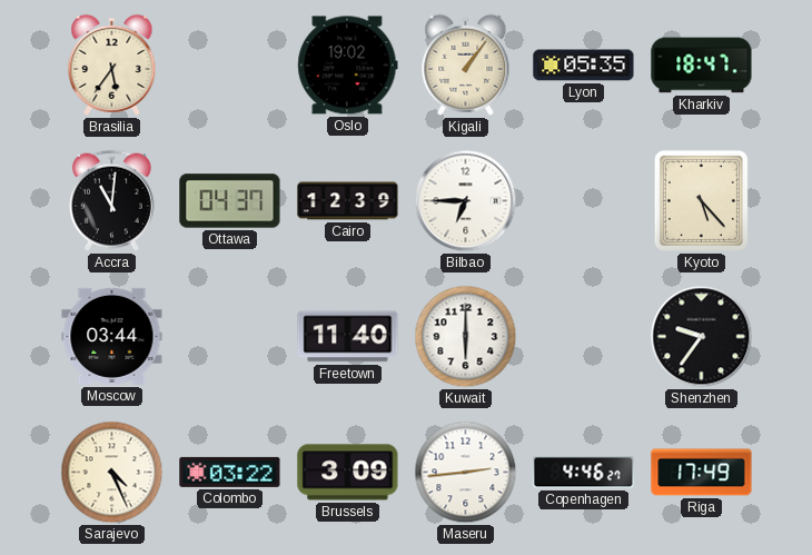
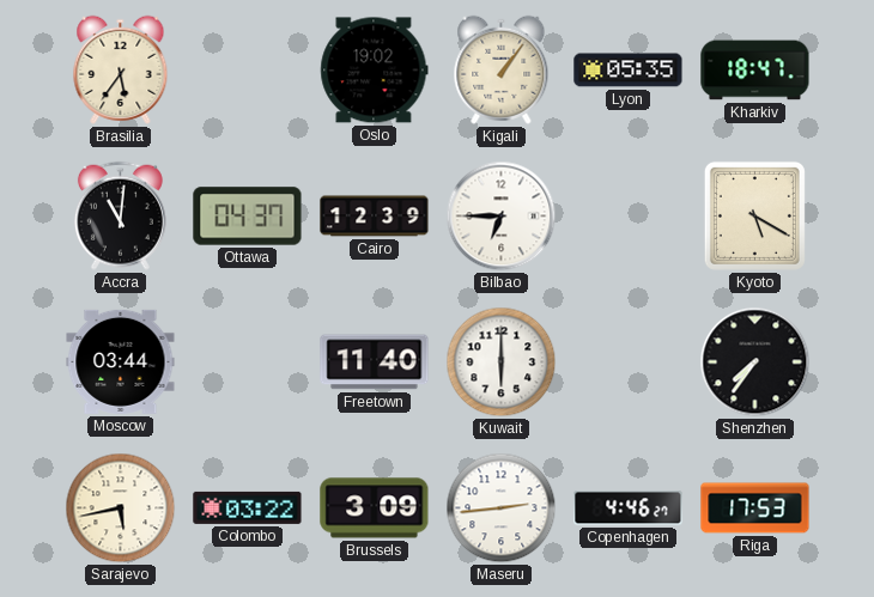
Kyoto: 5:23 -> 5:20
Shenzhen: 9:36 -> 7:36
Sarajevo: 4:26 -> 5:43
Riga: 17:49 -> 17:53
